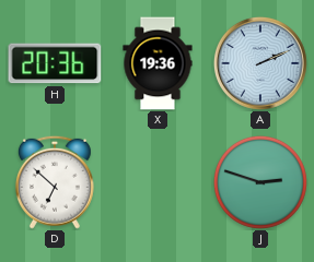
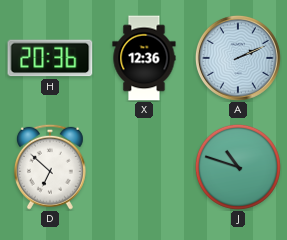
X: 19:36 -> 12:36
J: 2:48 -> 10:48
